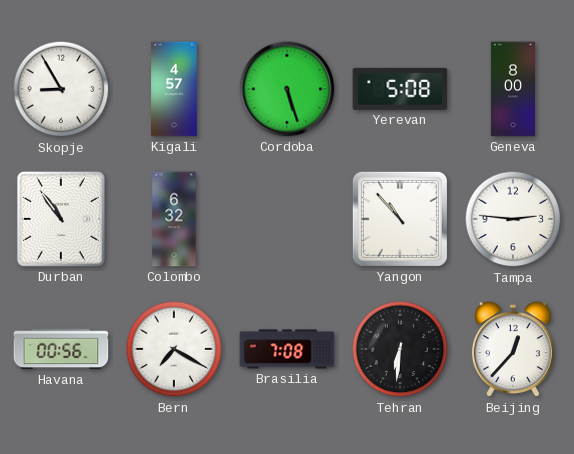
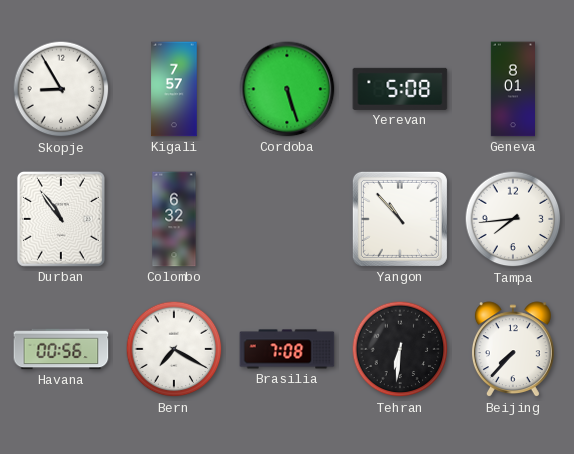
Kigali: 4:57 -> 7:57
Geneva: 8:00 -> 8:01
Tampa: 2:46 -> 7:44
Beijing: 12:37 -> 7:37
